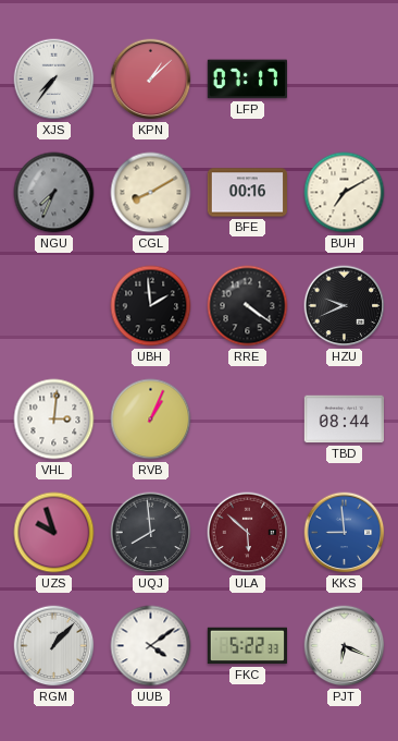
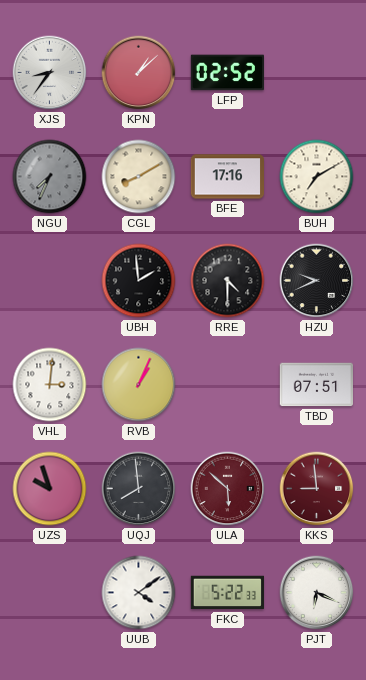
XJS: 7:36 -> 8:36
LFP: 07:17 -> 02:52
BFE: 00:16 -> 17:16
RRE: 4:21 -> 4:30
TBD: 08:44 -> 07:51
KKS dial: blue -> burgundy
RGM: 1:07 -> none
